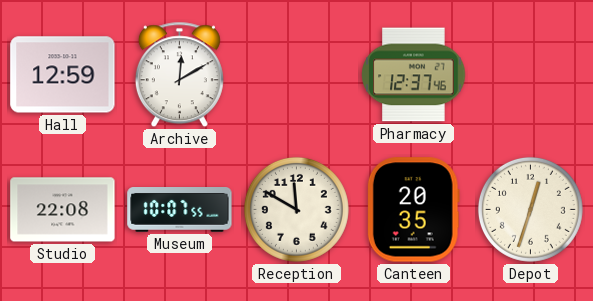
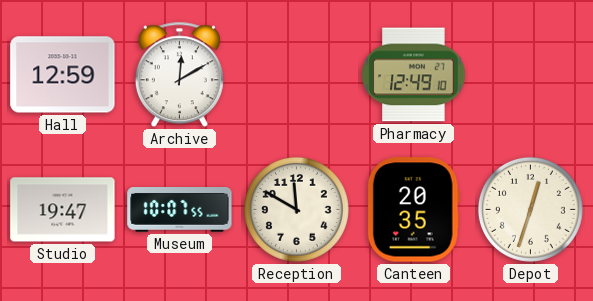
Pharmacy: 12:37 -> 12:49
Studio: 22:08 -> 19:47
